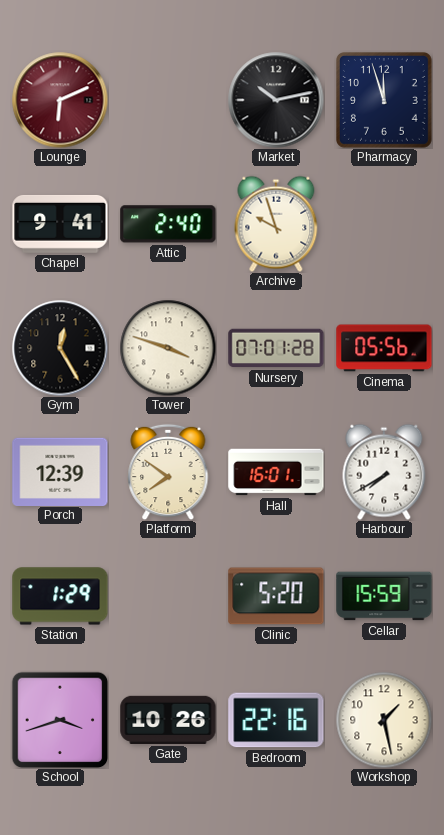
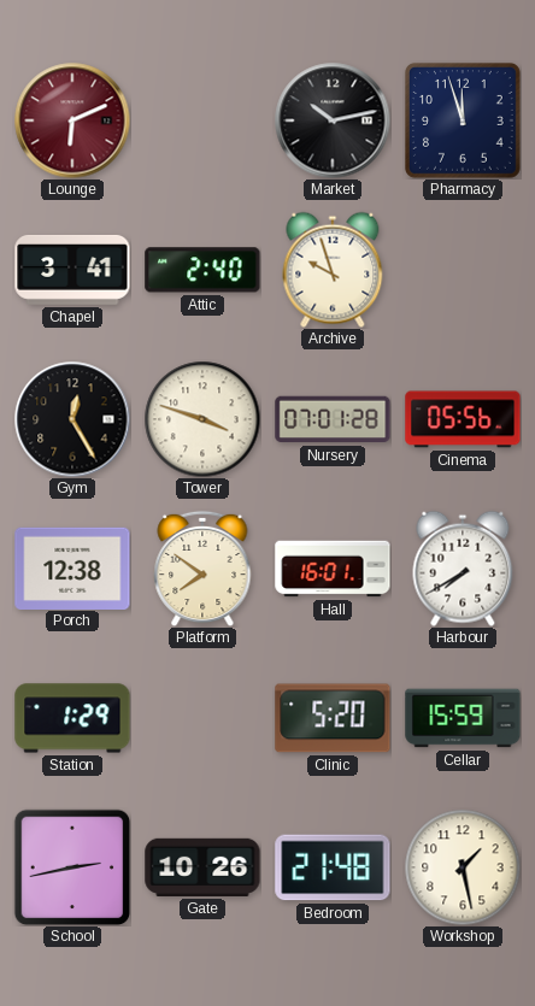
Chapel: 9:41 -> 3:41
Porch: 12:39 -> 12:38
School: 3:42 -> 2:43
Bedroom: 22:16 -> 21:48
